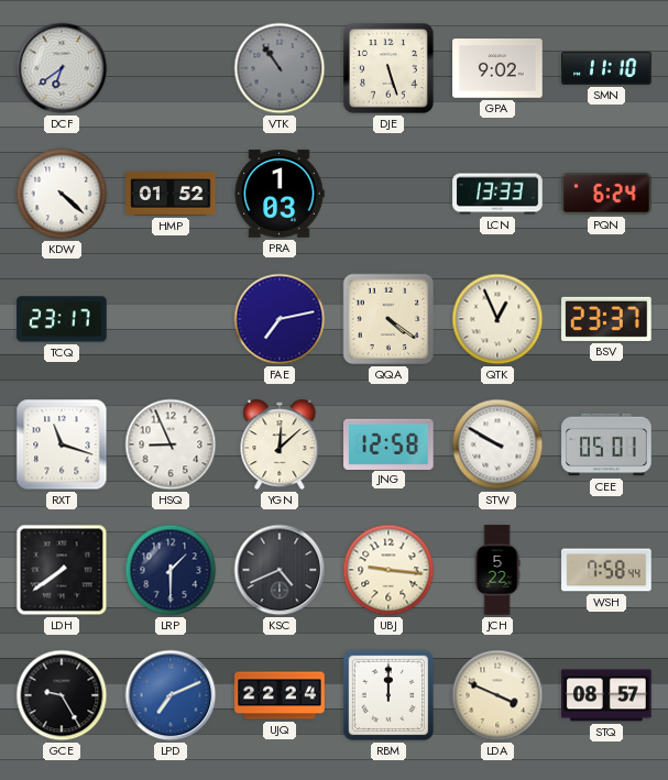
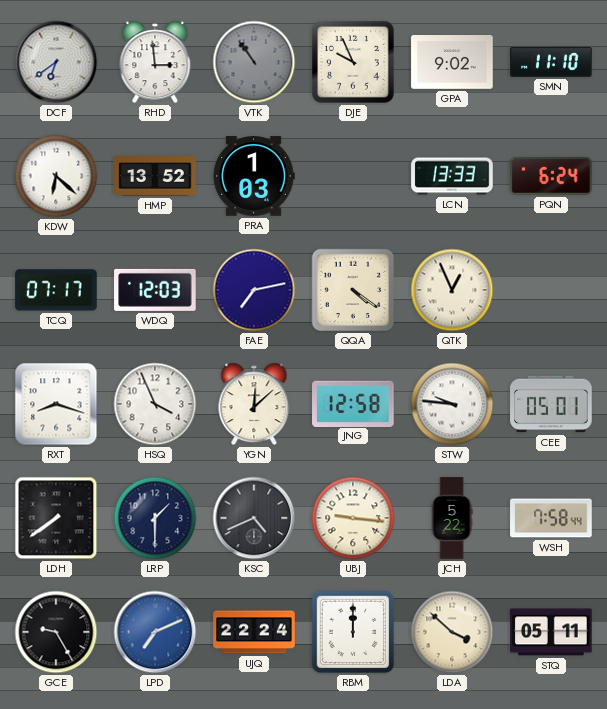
RHD: none -> 2:59
DJE: 5:27 -> 9:56
KDW: 4:22 -> 6:22
HMP: 01:52 -> 13:52
TCQ: 23:17 -> 07:17
WDQ: none -> 12:03
BSV: 23:37 -> none
RXT: 11:18 -> 8:18
HSQ: 8:56 -> 3:56
STW: 9:50 -> 9:46
LDA: 3:49 -> 3:52
STQ: 08:57 -> 05:11
